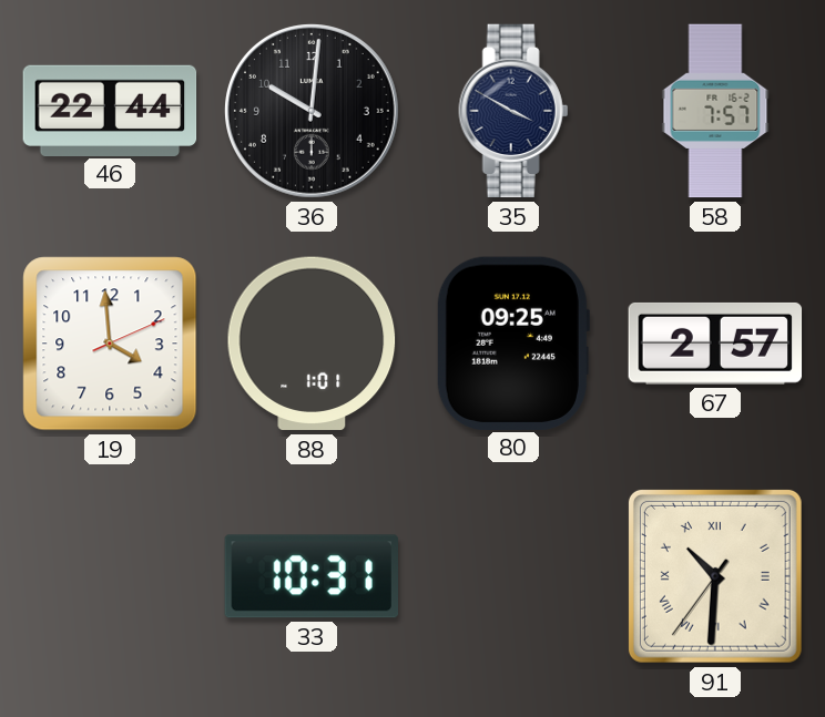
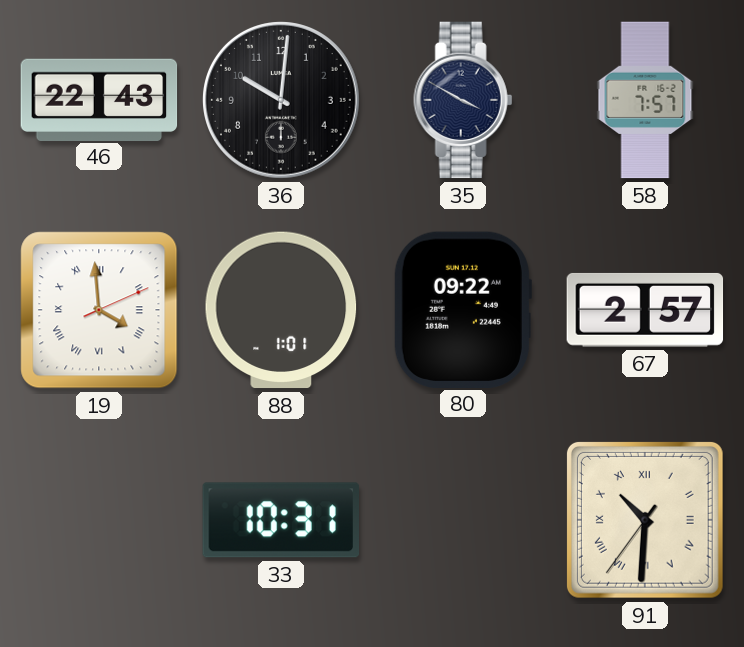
46: 22:44 -> 22:43
19 numerals: Arabic -> Roman
80: 09:25 -> 09:22
